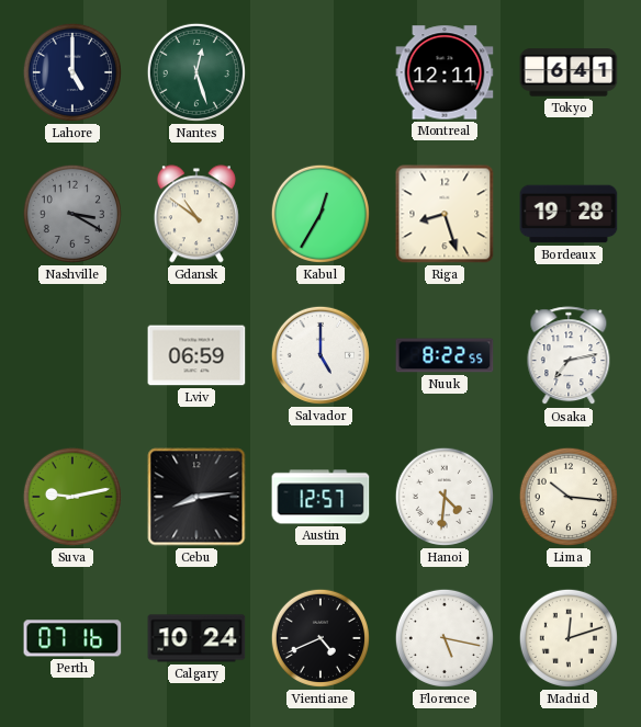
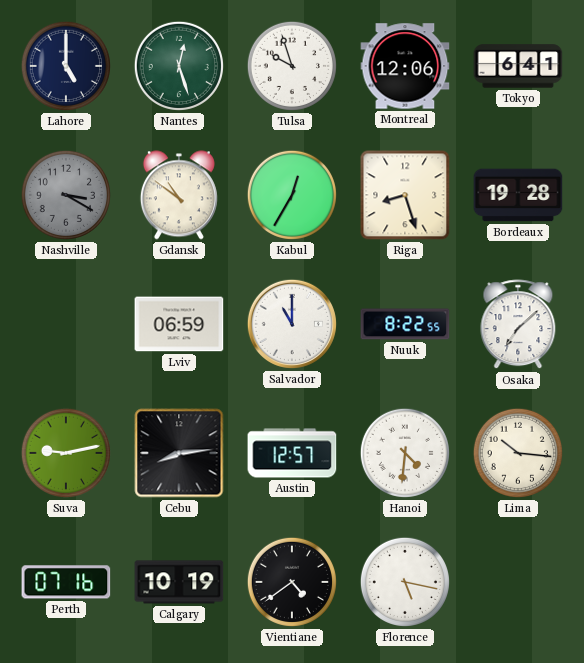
Tulsa: none -> 9:57
Montreal: 12:11 -> 12:06
Salvador: 5:00 -> 11:00
Osaka: 7:13 -> 7:08
Calgary: 10:24 -> 10:19
Vientiane: 4:41 -> 4:39
Madrid: 12:12 -> none
